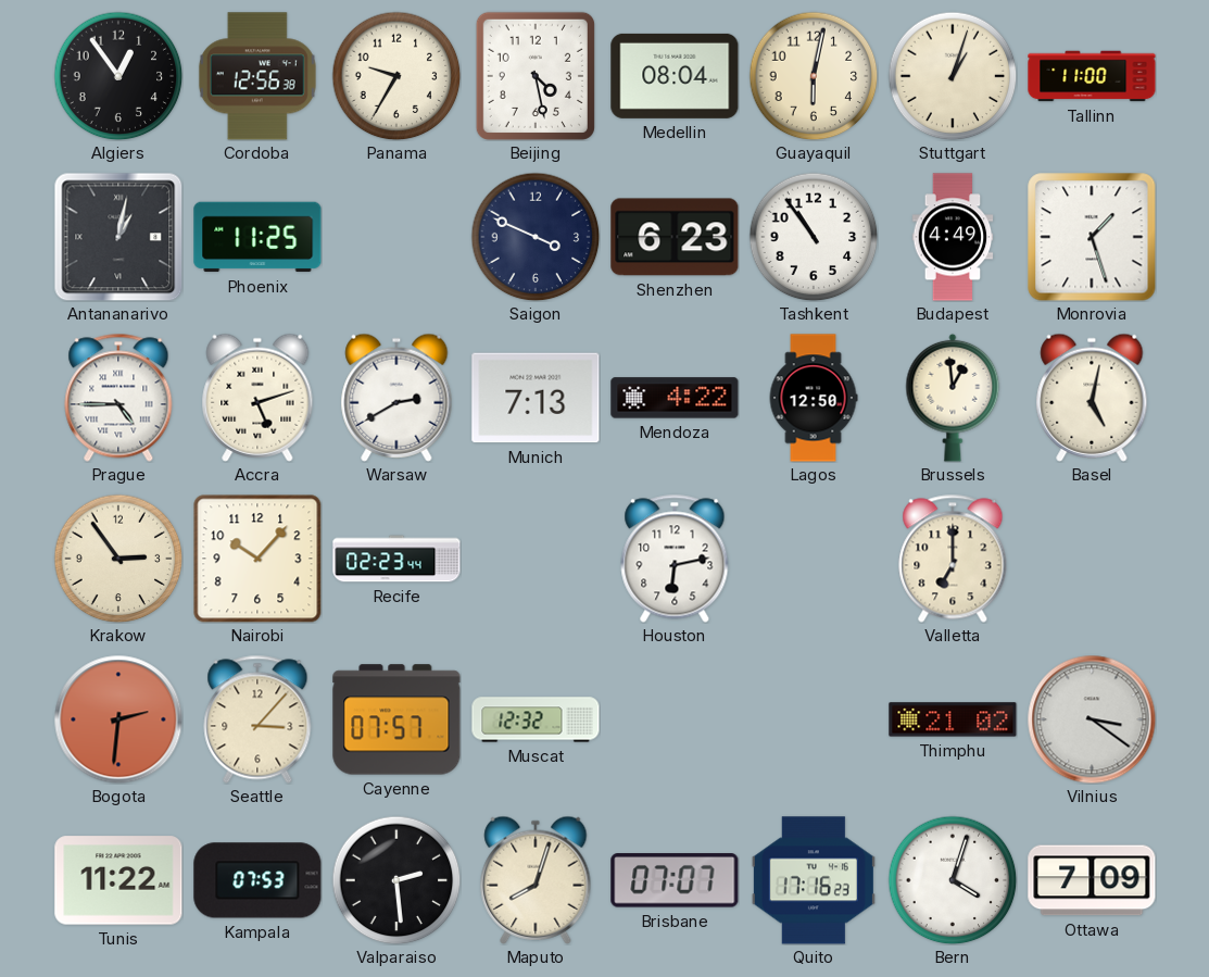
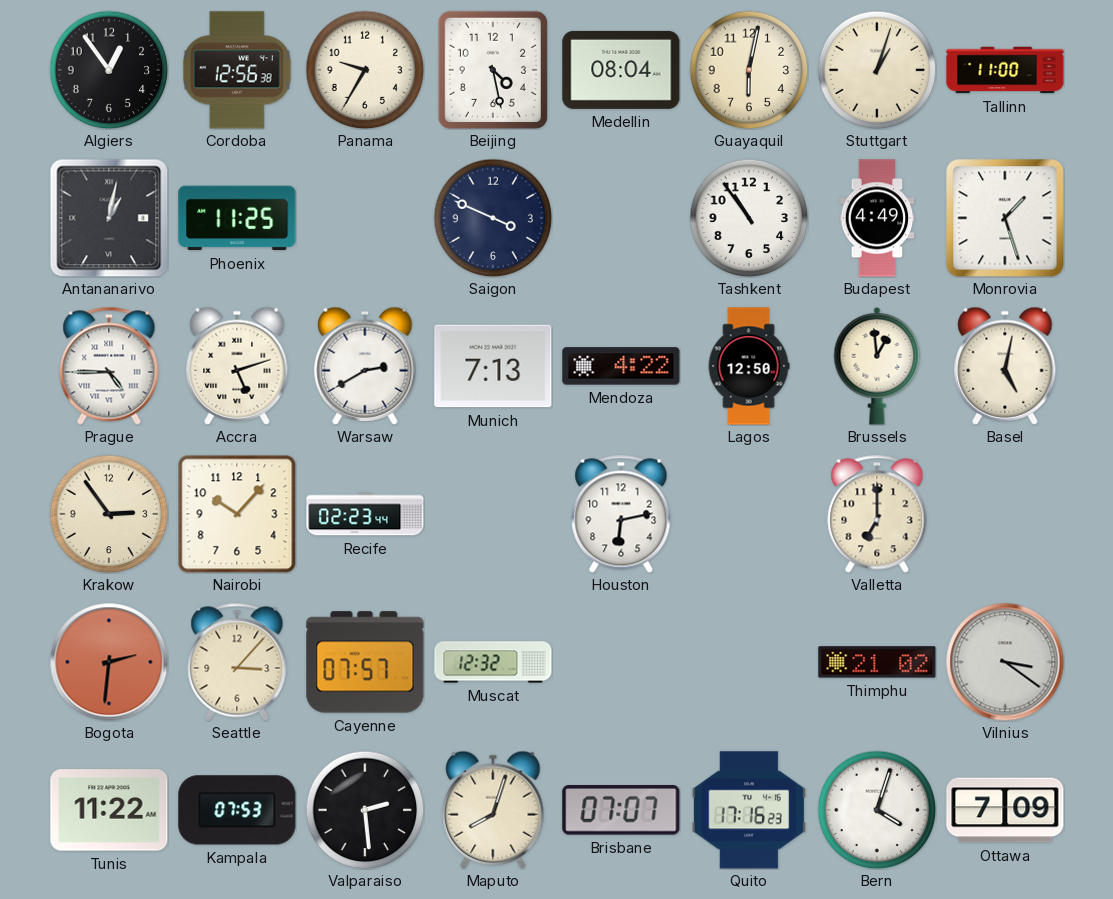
Shenzhen: 6:23 -> none
